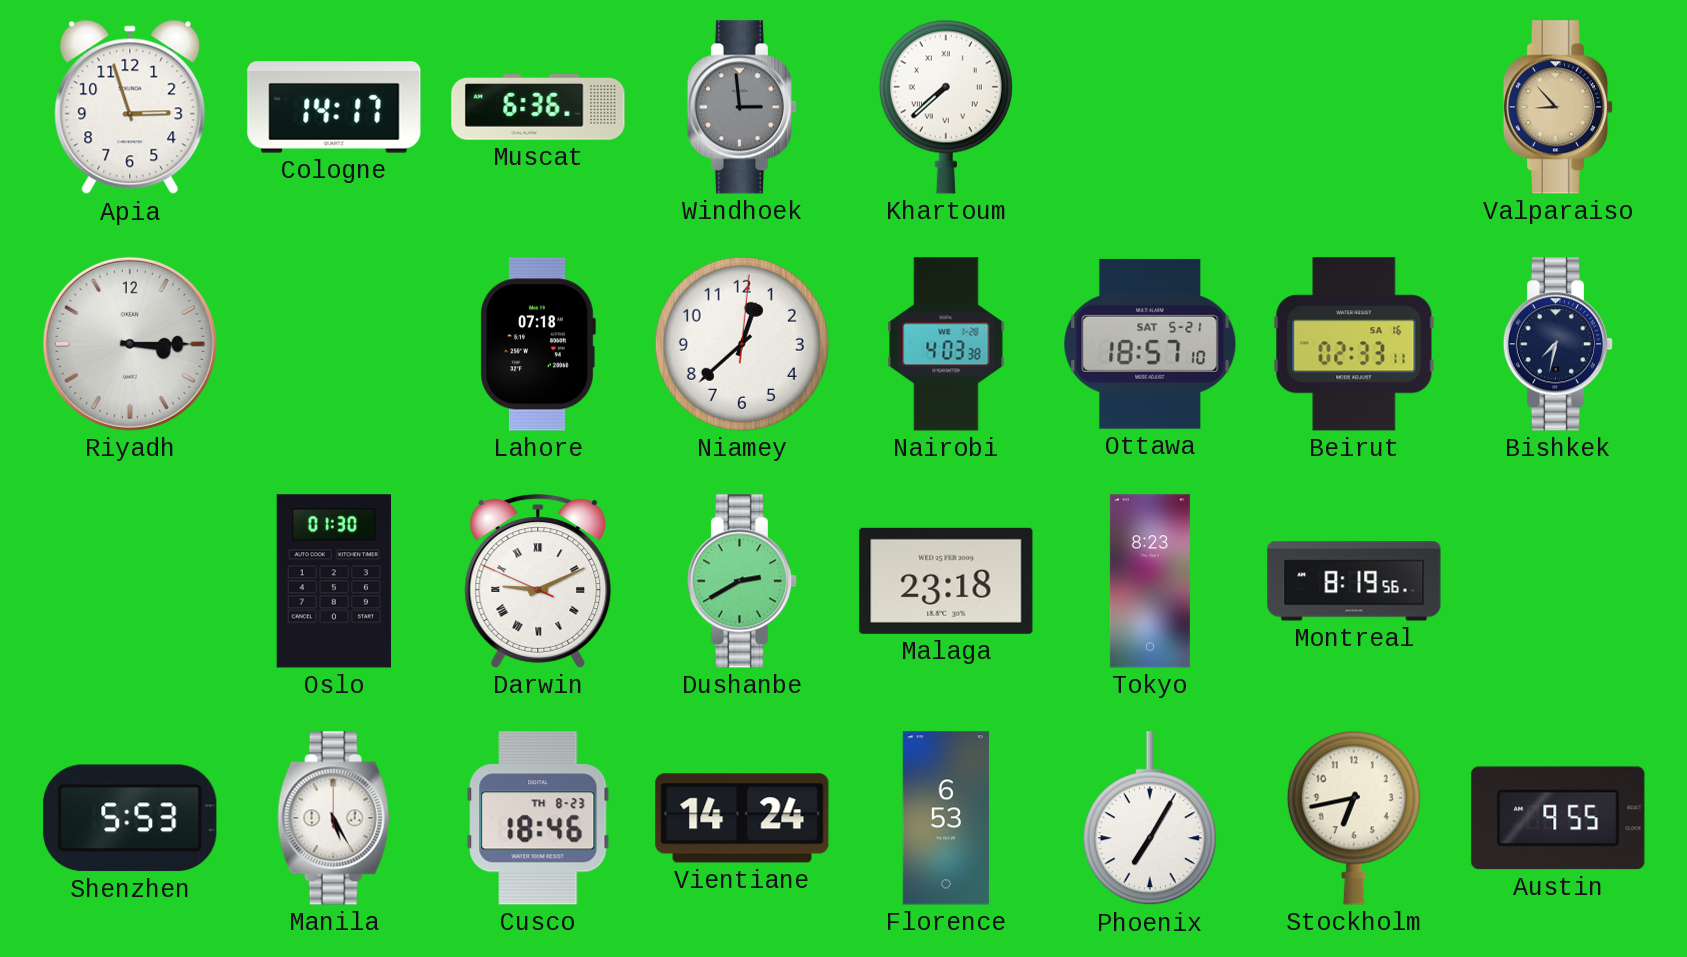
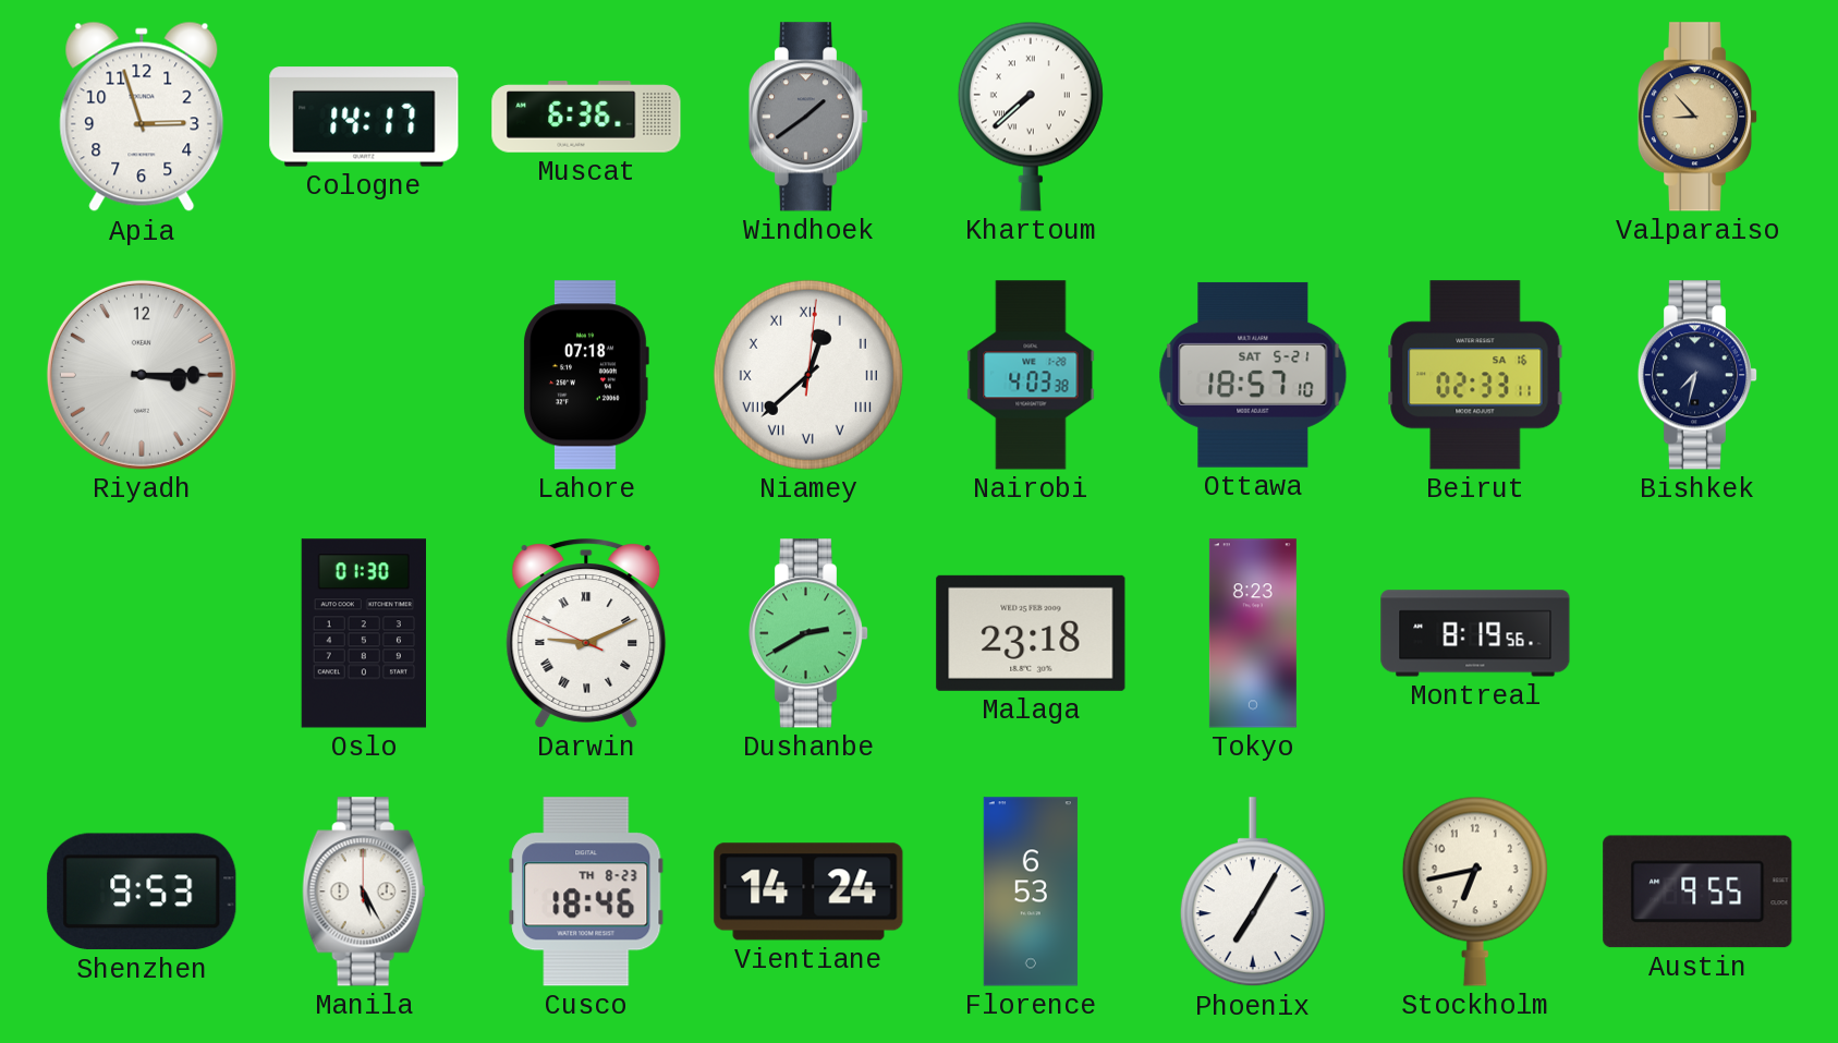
Windhoek: 2:59 -> 1:39
Niamey numerals: Arabic -> Roman
Shenzhen: 5:53 -> 9:53
